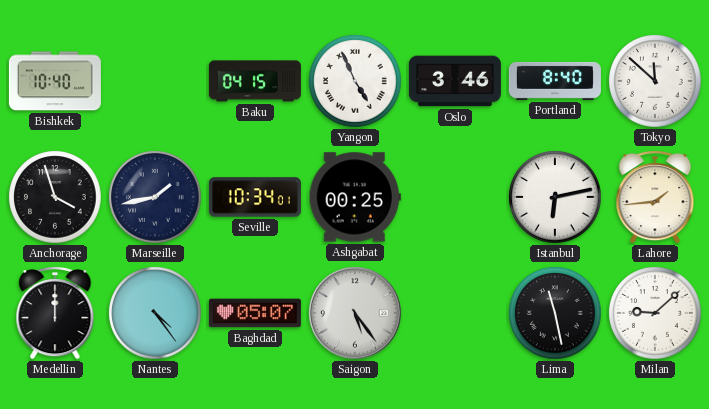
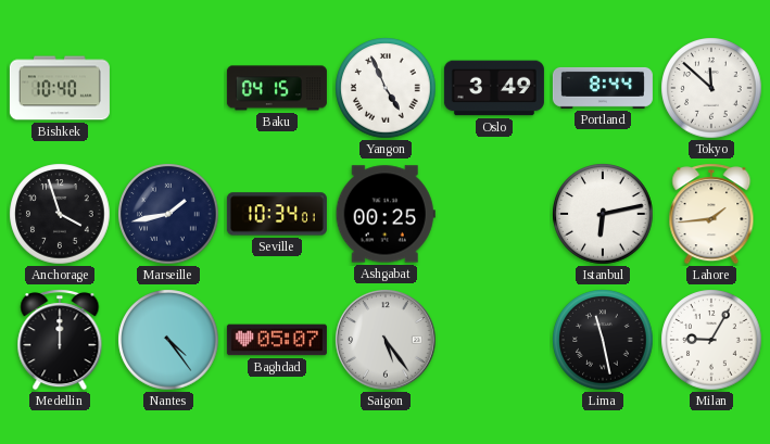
Oslo: 3:46 -> 3:49
Portland: 8:40 -> 8:44
Milan: 9:08 -> 9:05
